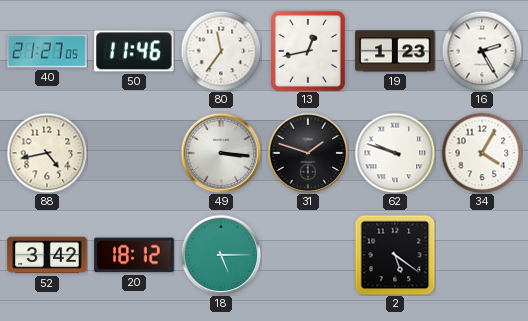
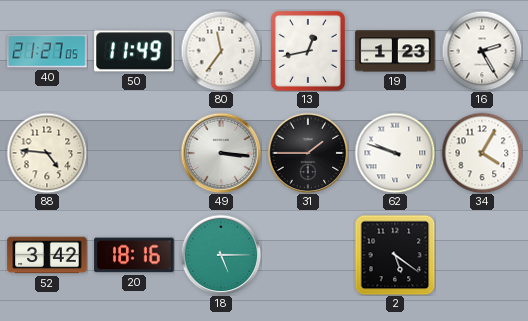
50: 11:46 -> 11:49
88: 4:43 -> 4:46
31: 1:48 -> 1:45
20: 18:12 -> 18:16
